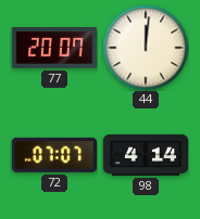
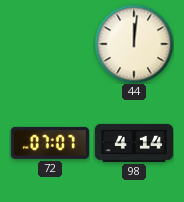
77: 20:07 -> none
